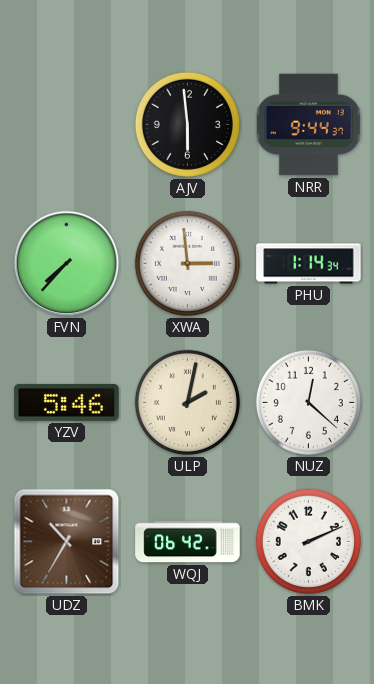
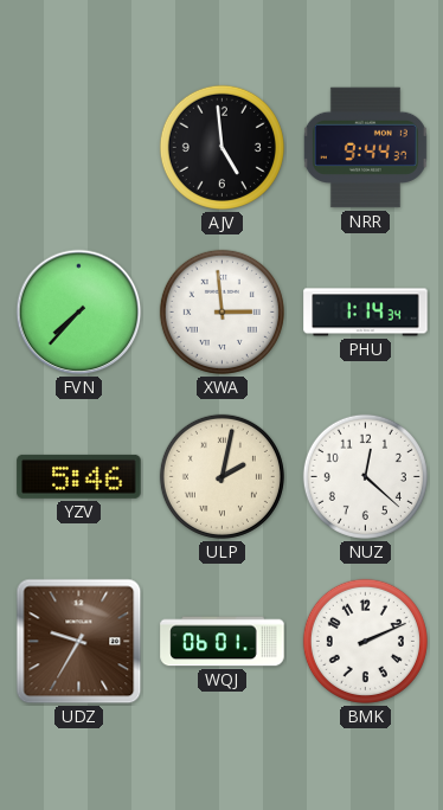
AJV: 5:59 -> 4:59
UDZ: 10:35 -> 9:35
WQJ: 06:42 -> 06:01
